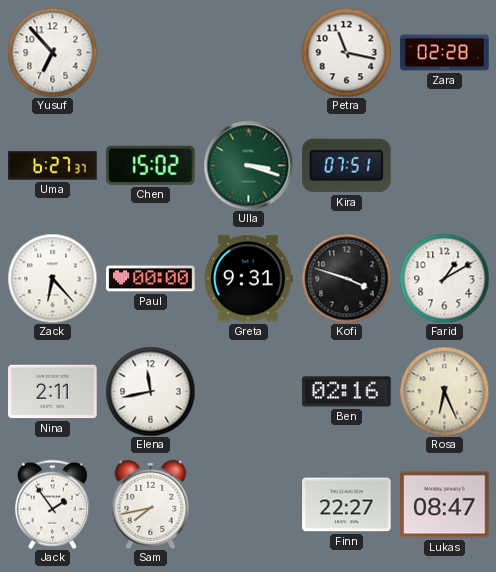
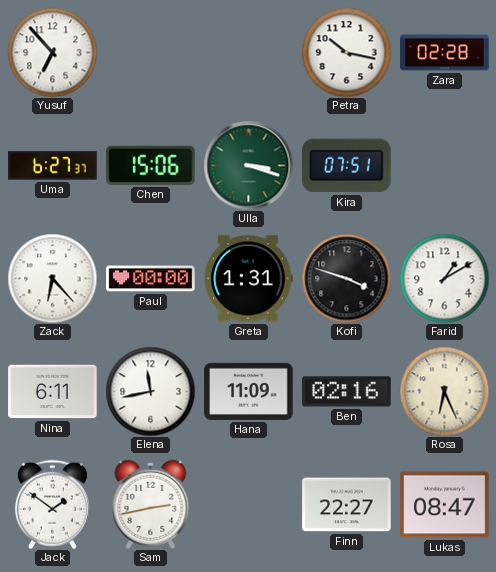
Petra: 11:17 -> 10:17
Chen: 15:02 -> 15:06
Greta: 9:31 -> 1:31
Nina: 2:11 -> 6:11
Hana: none -> 11:09
Jack: 1:54 -> 1:51
Sam: 7:43 -> 2:43
